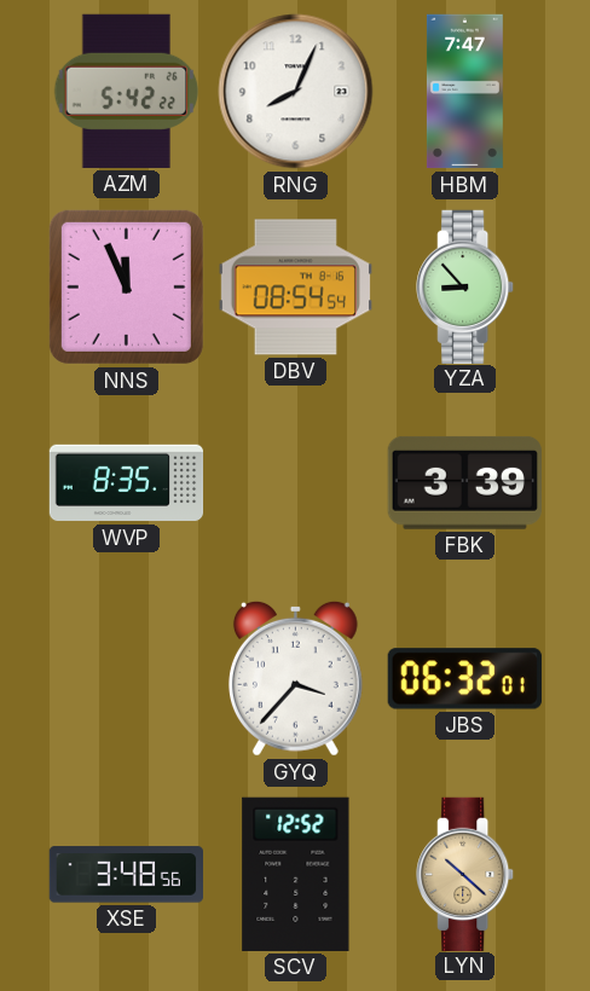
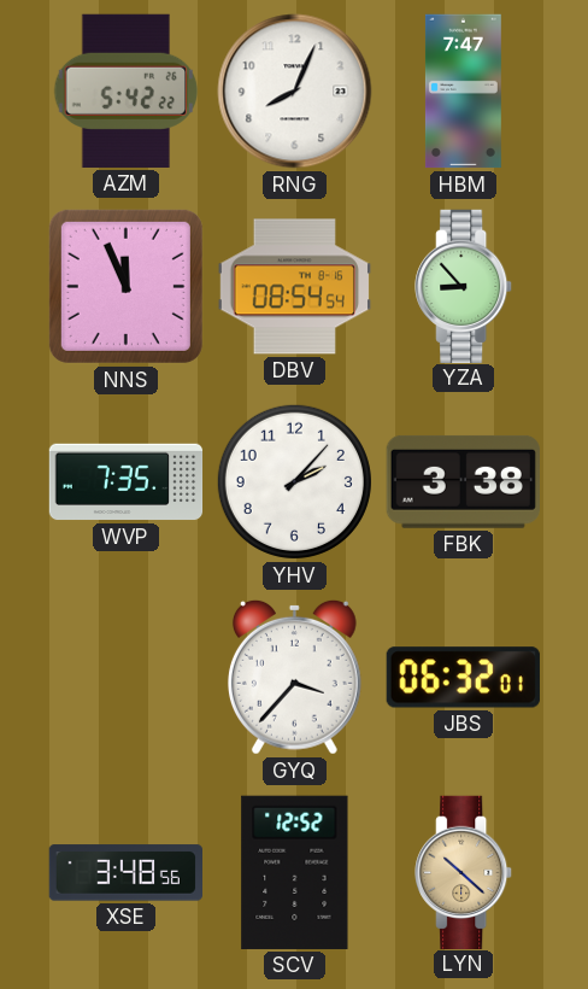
WVP: 8:35 -> 7:35
YHV: none -> 2:07
FBK: 3:39 -> 3:38
